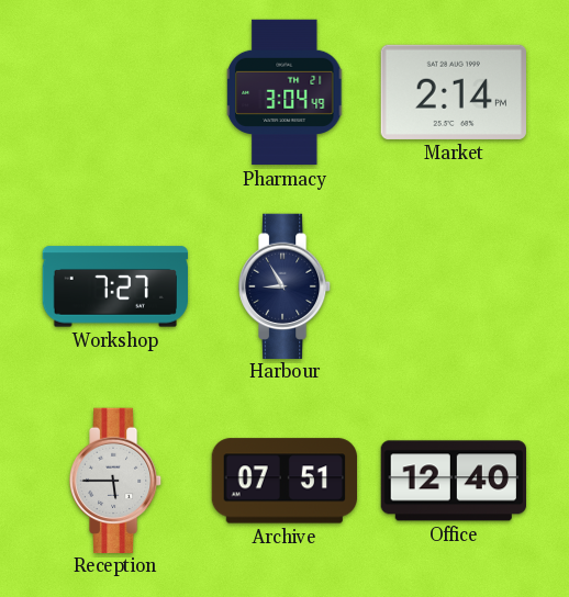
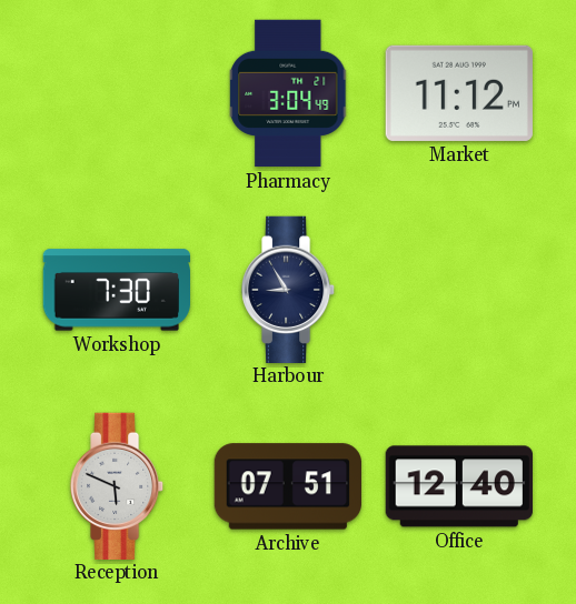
Market: 2:14 -> 11:12
Workshop: 7:27 -> 7:30
Reception: 5:45 -> 5:49
